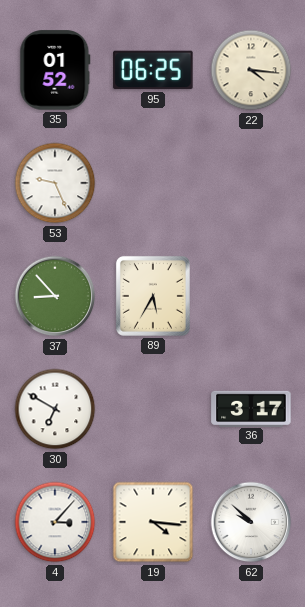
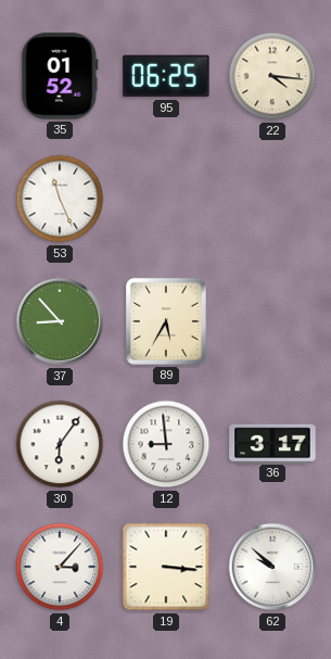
53: 9:26 -> 11:26
30: 6:50 -> 6:06
12: none -> 8:59
19: 4:16 -> 3:16
